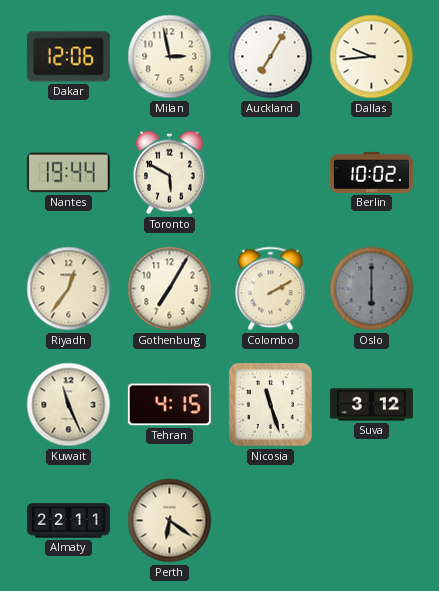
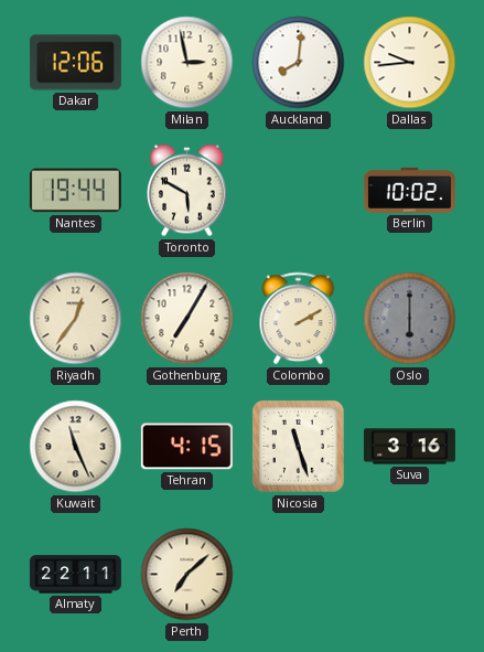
Auckland: 7:05 -> 8:01
Suva: 3:12 -> 3:16
Perth: 6:21 -> 7:08
